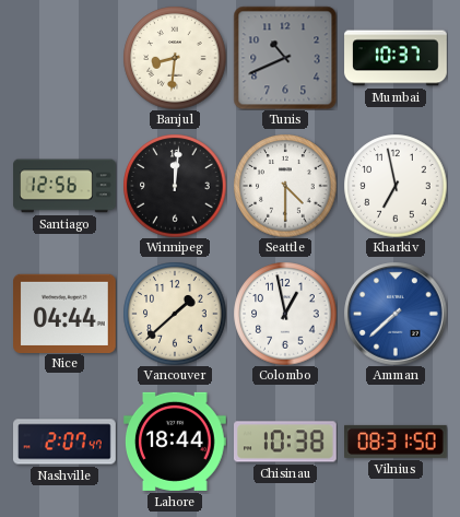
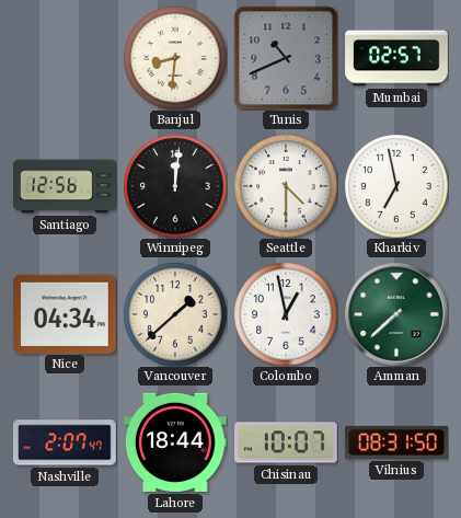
Mumbai: 10:37 -> 02:57
Nice: 04:44 -> 04:34
Amman dial: blue -> green
Chisinau: 10:38 -> 10:07
